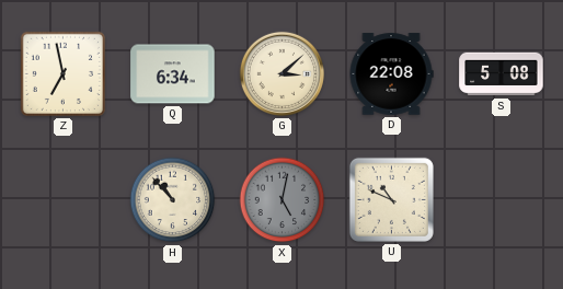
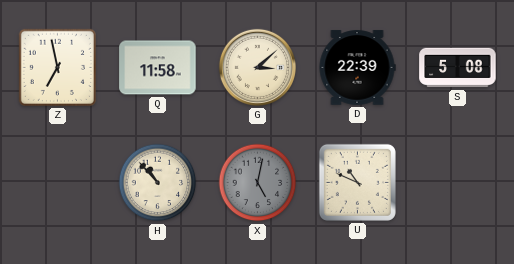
Q: 6:34 -> 11:58
D: 22:08 -> 22:39
